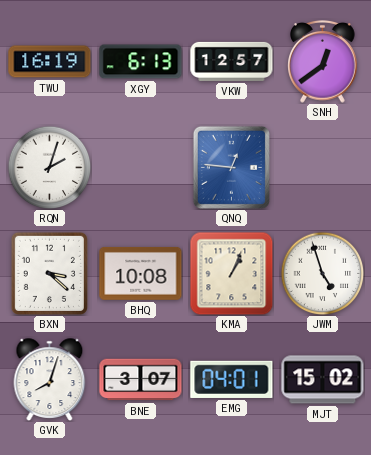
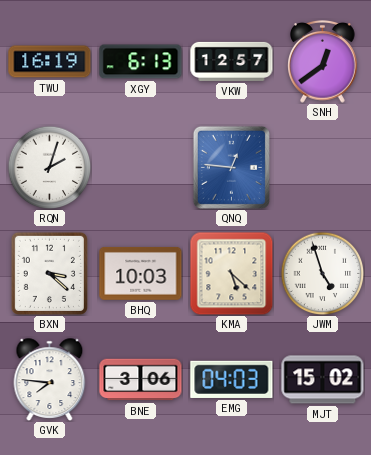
BHQ: 10:08 -> 10:03
KMA: 1:04 -> 5:22
GVK: 8:03 -> 7:46
BNE: 3:07 -> 3:06
EMG: 04:01 -> 04:03
